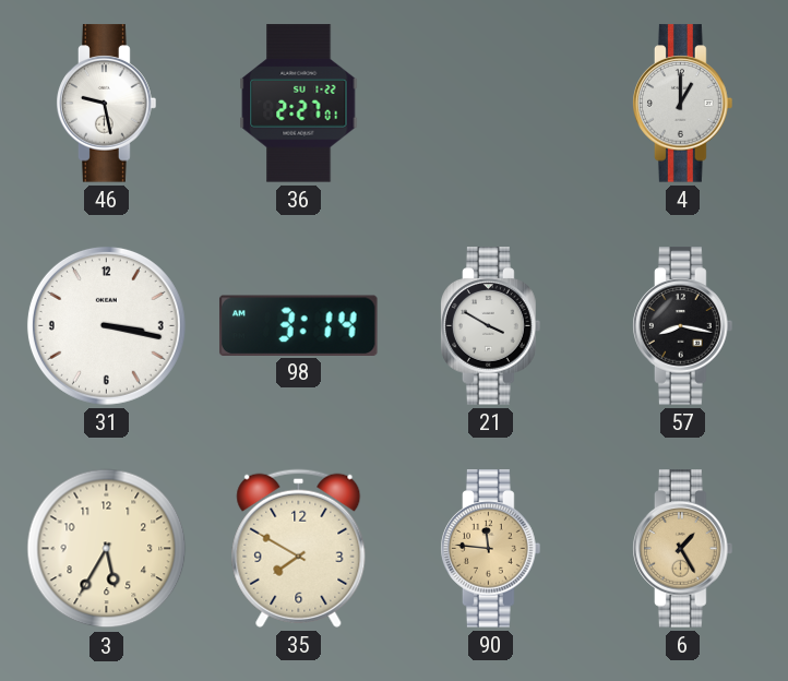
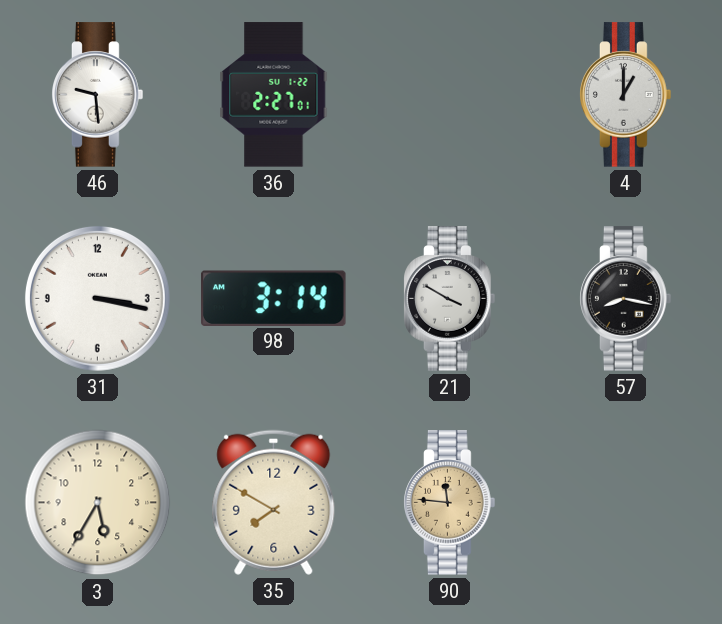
46: 9:28 -> 9:29
6: 1:25 -> none
